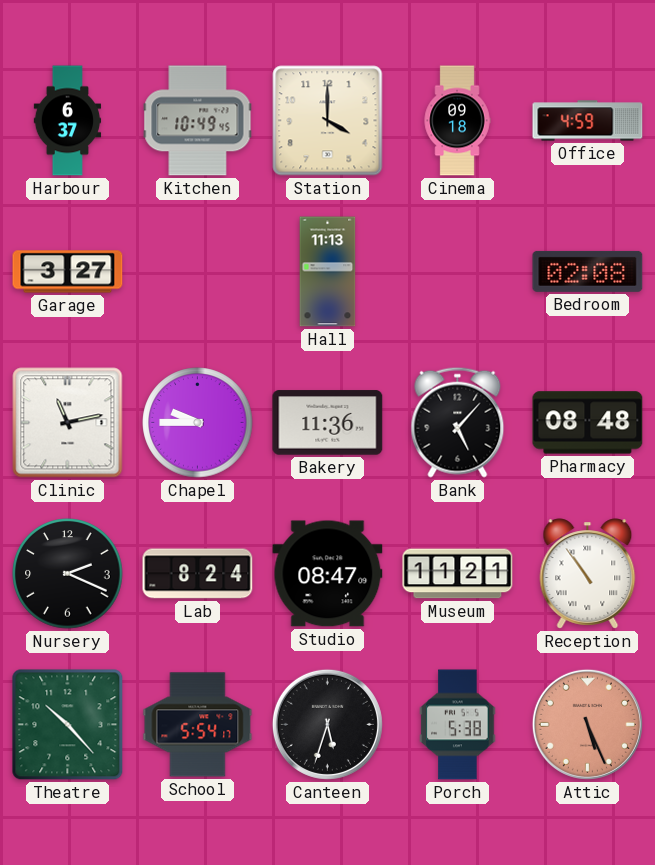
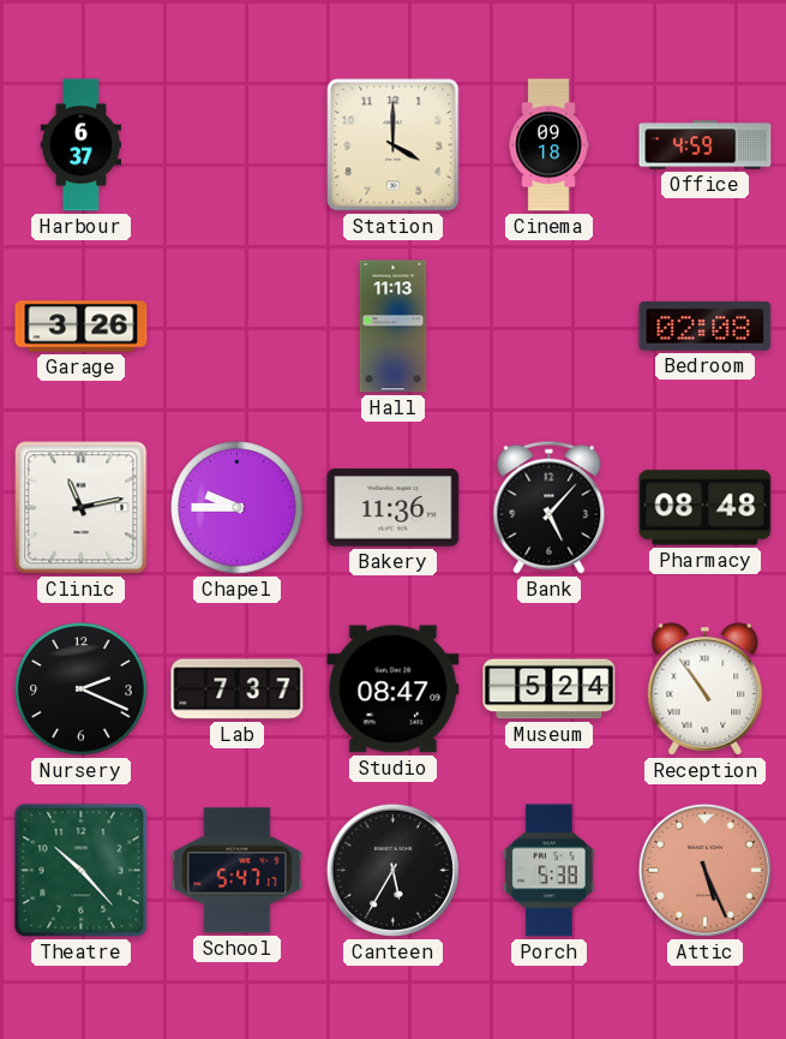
Kitchen: 10:49 -> none
Garage: 3:27 -> 3:26
Lab: 8:24 -> 7:37
Museum: 11:21 -> 5:24
School: 5:54 -> 5:47
Canteen: 5:33 -> 5:35
